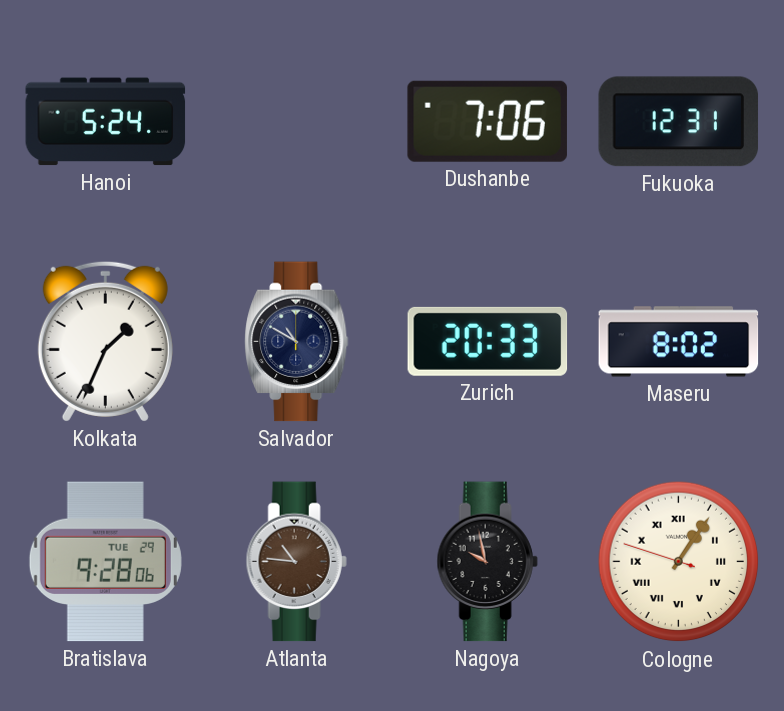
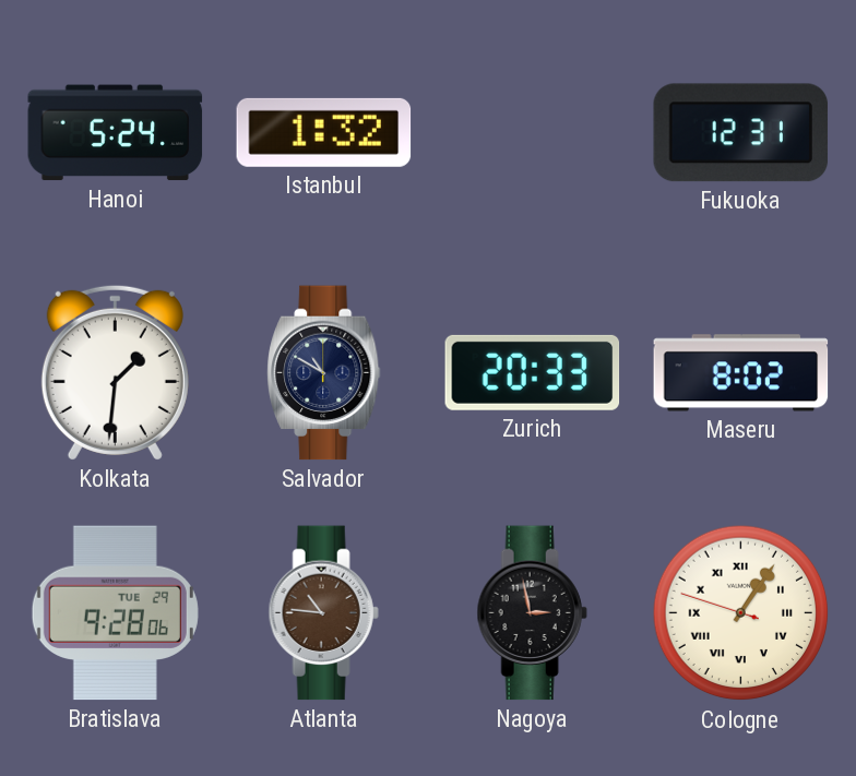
Istanbul: none -> 1:32
Dushanbe: 7:06 -> none
Kolkata: 1:34 -> 1:31
Nagoya: 9:58 -> 2:58
